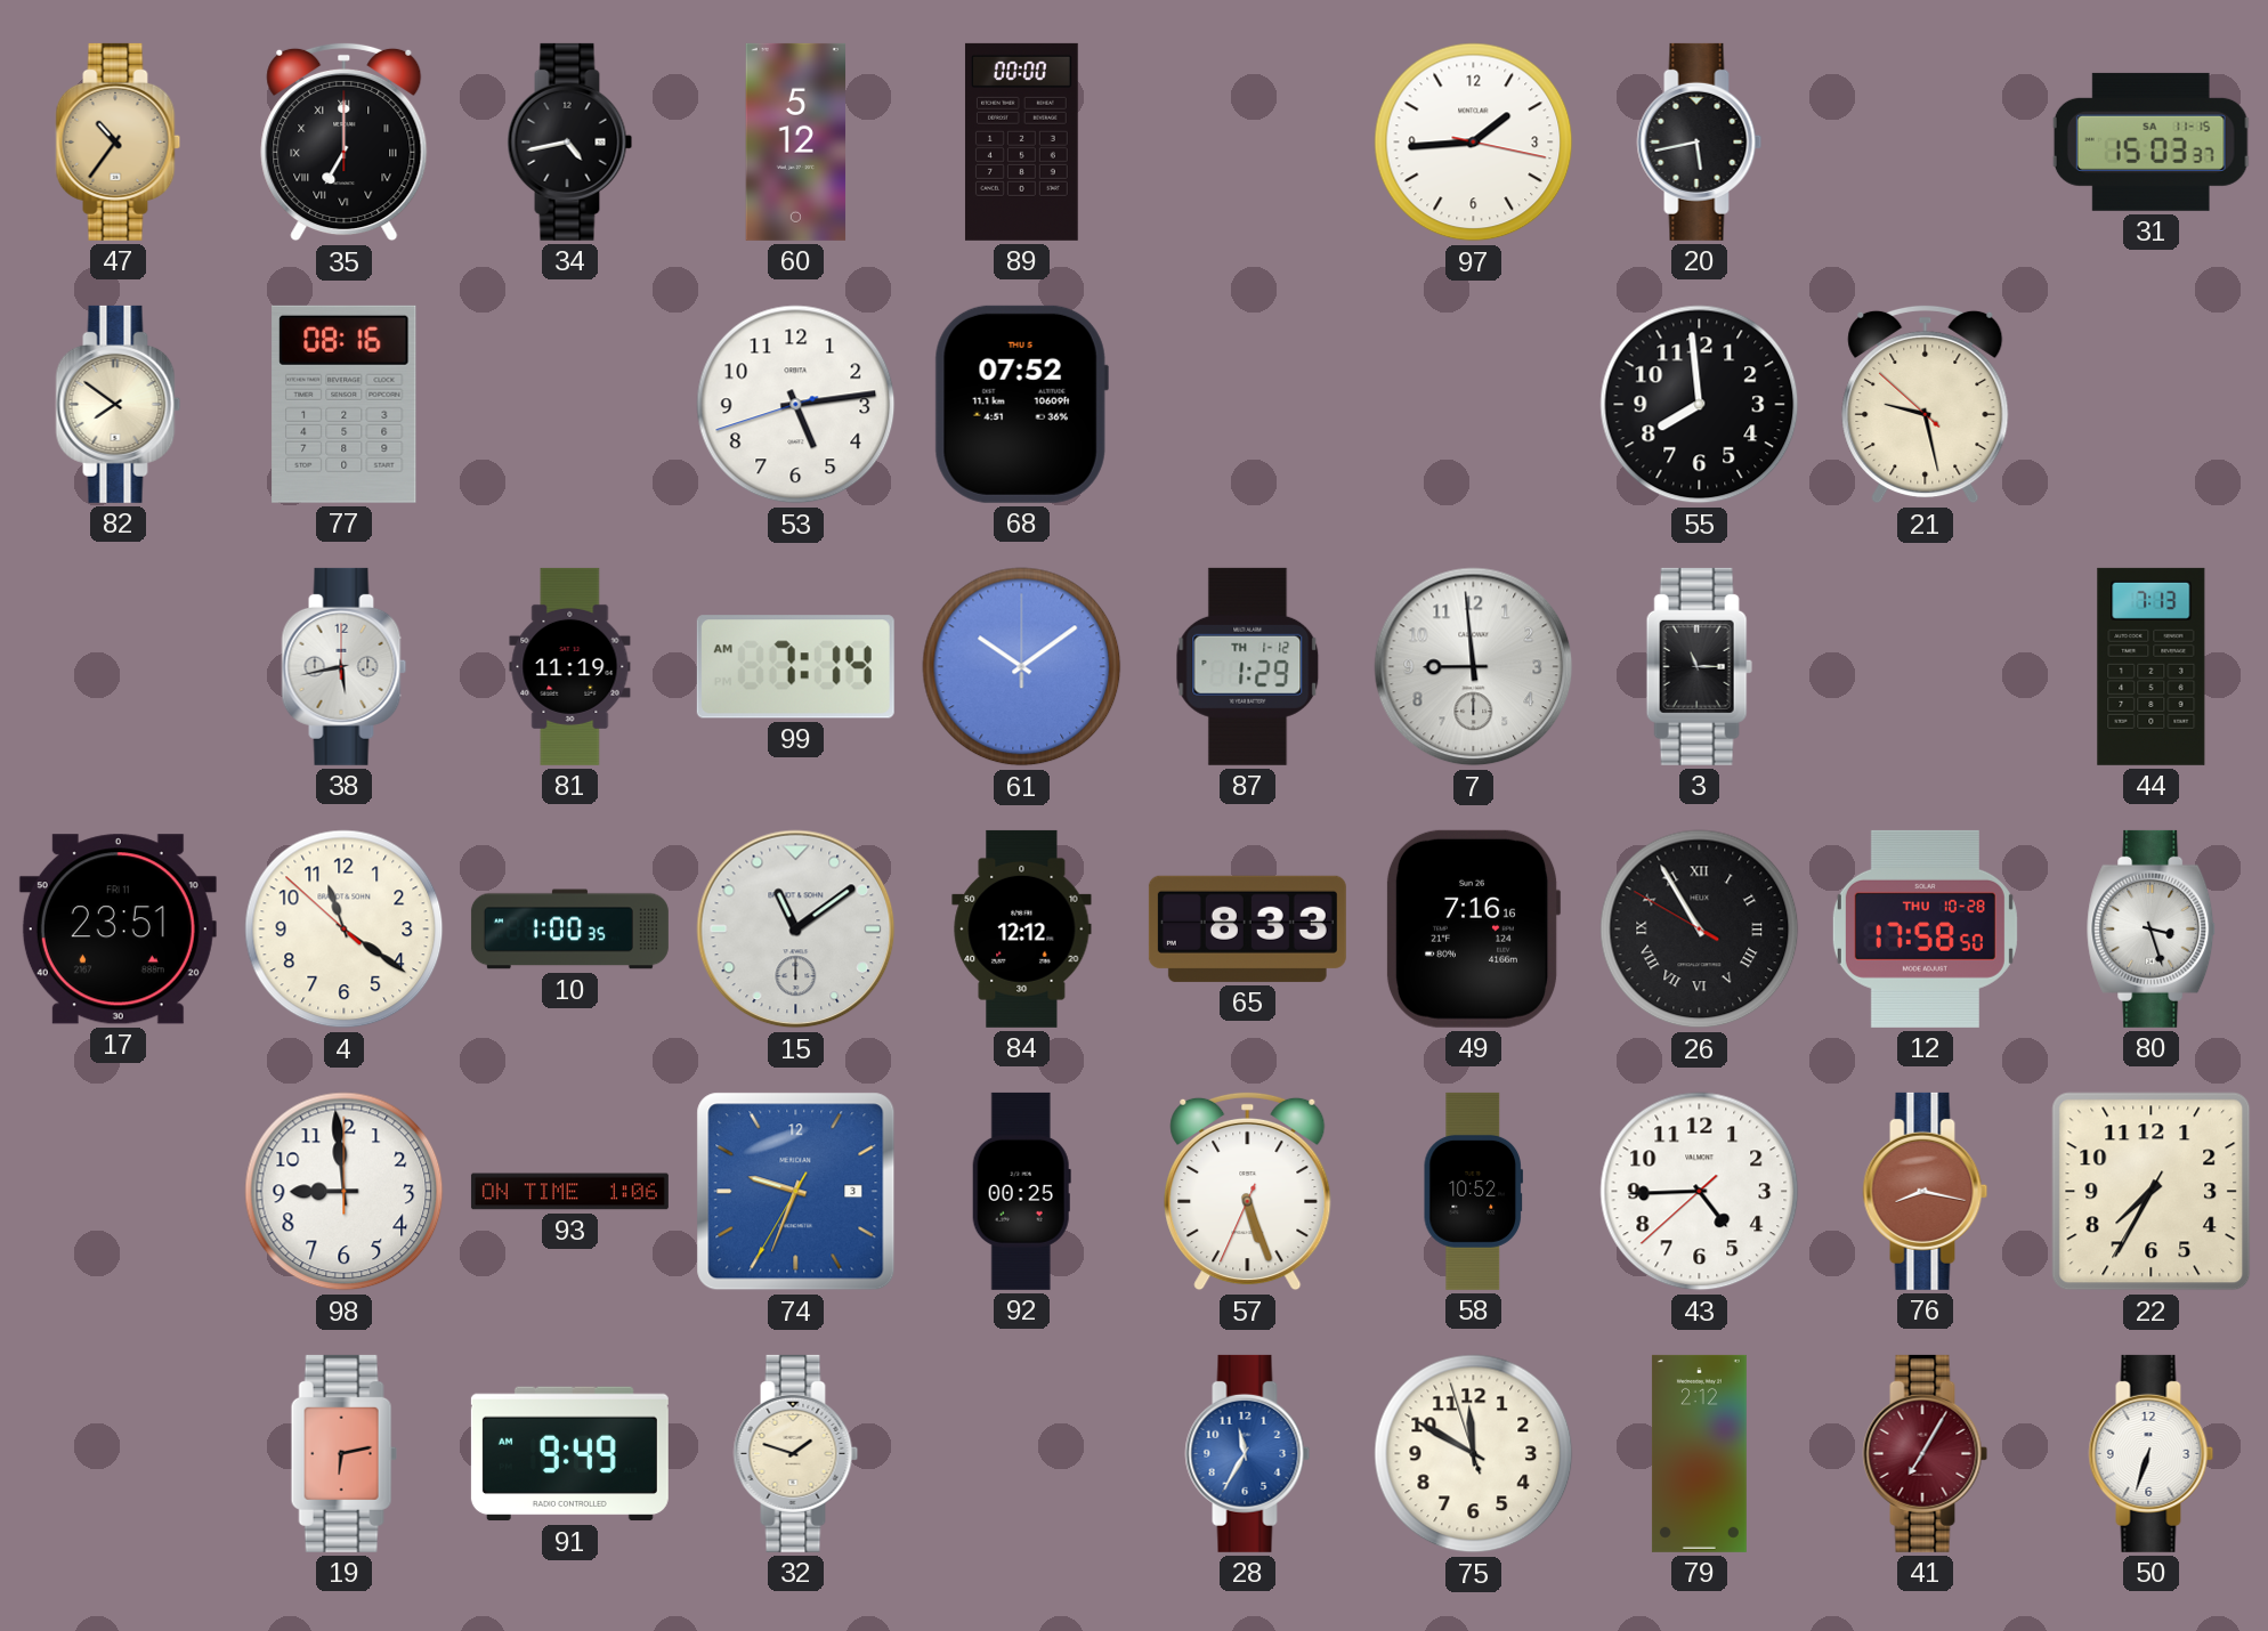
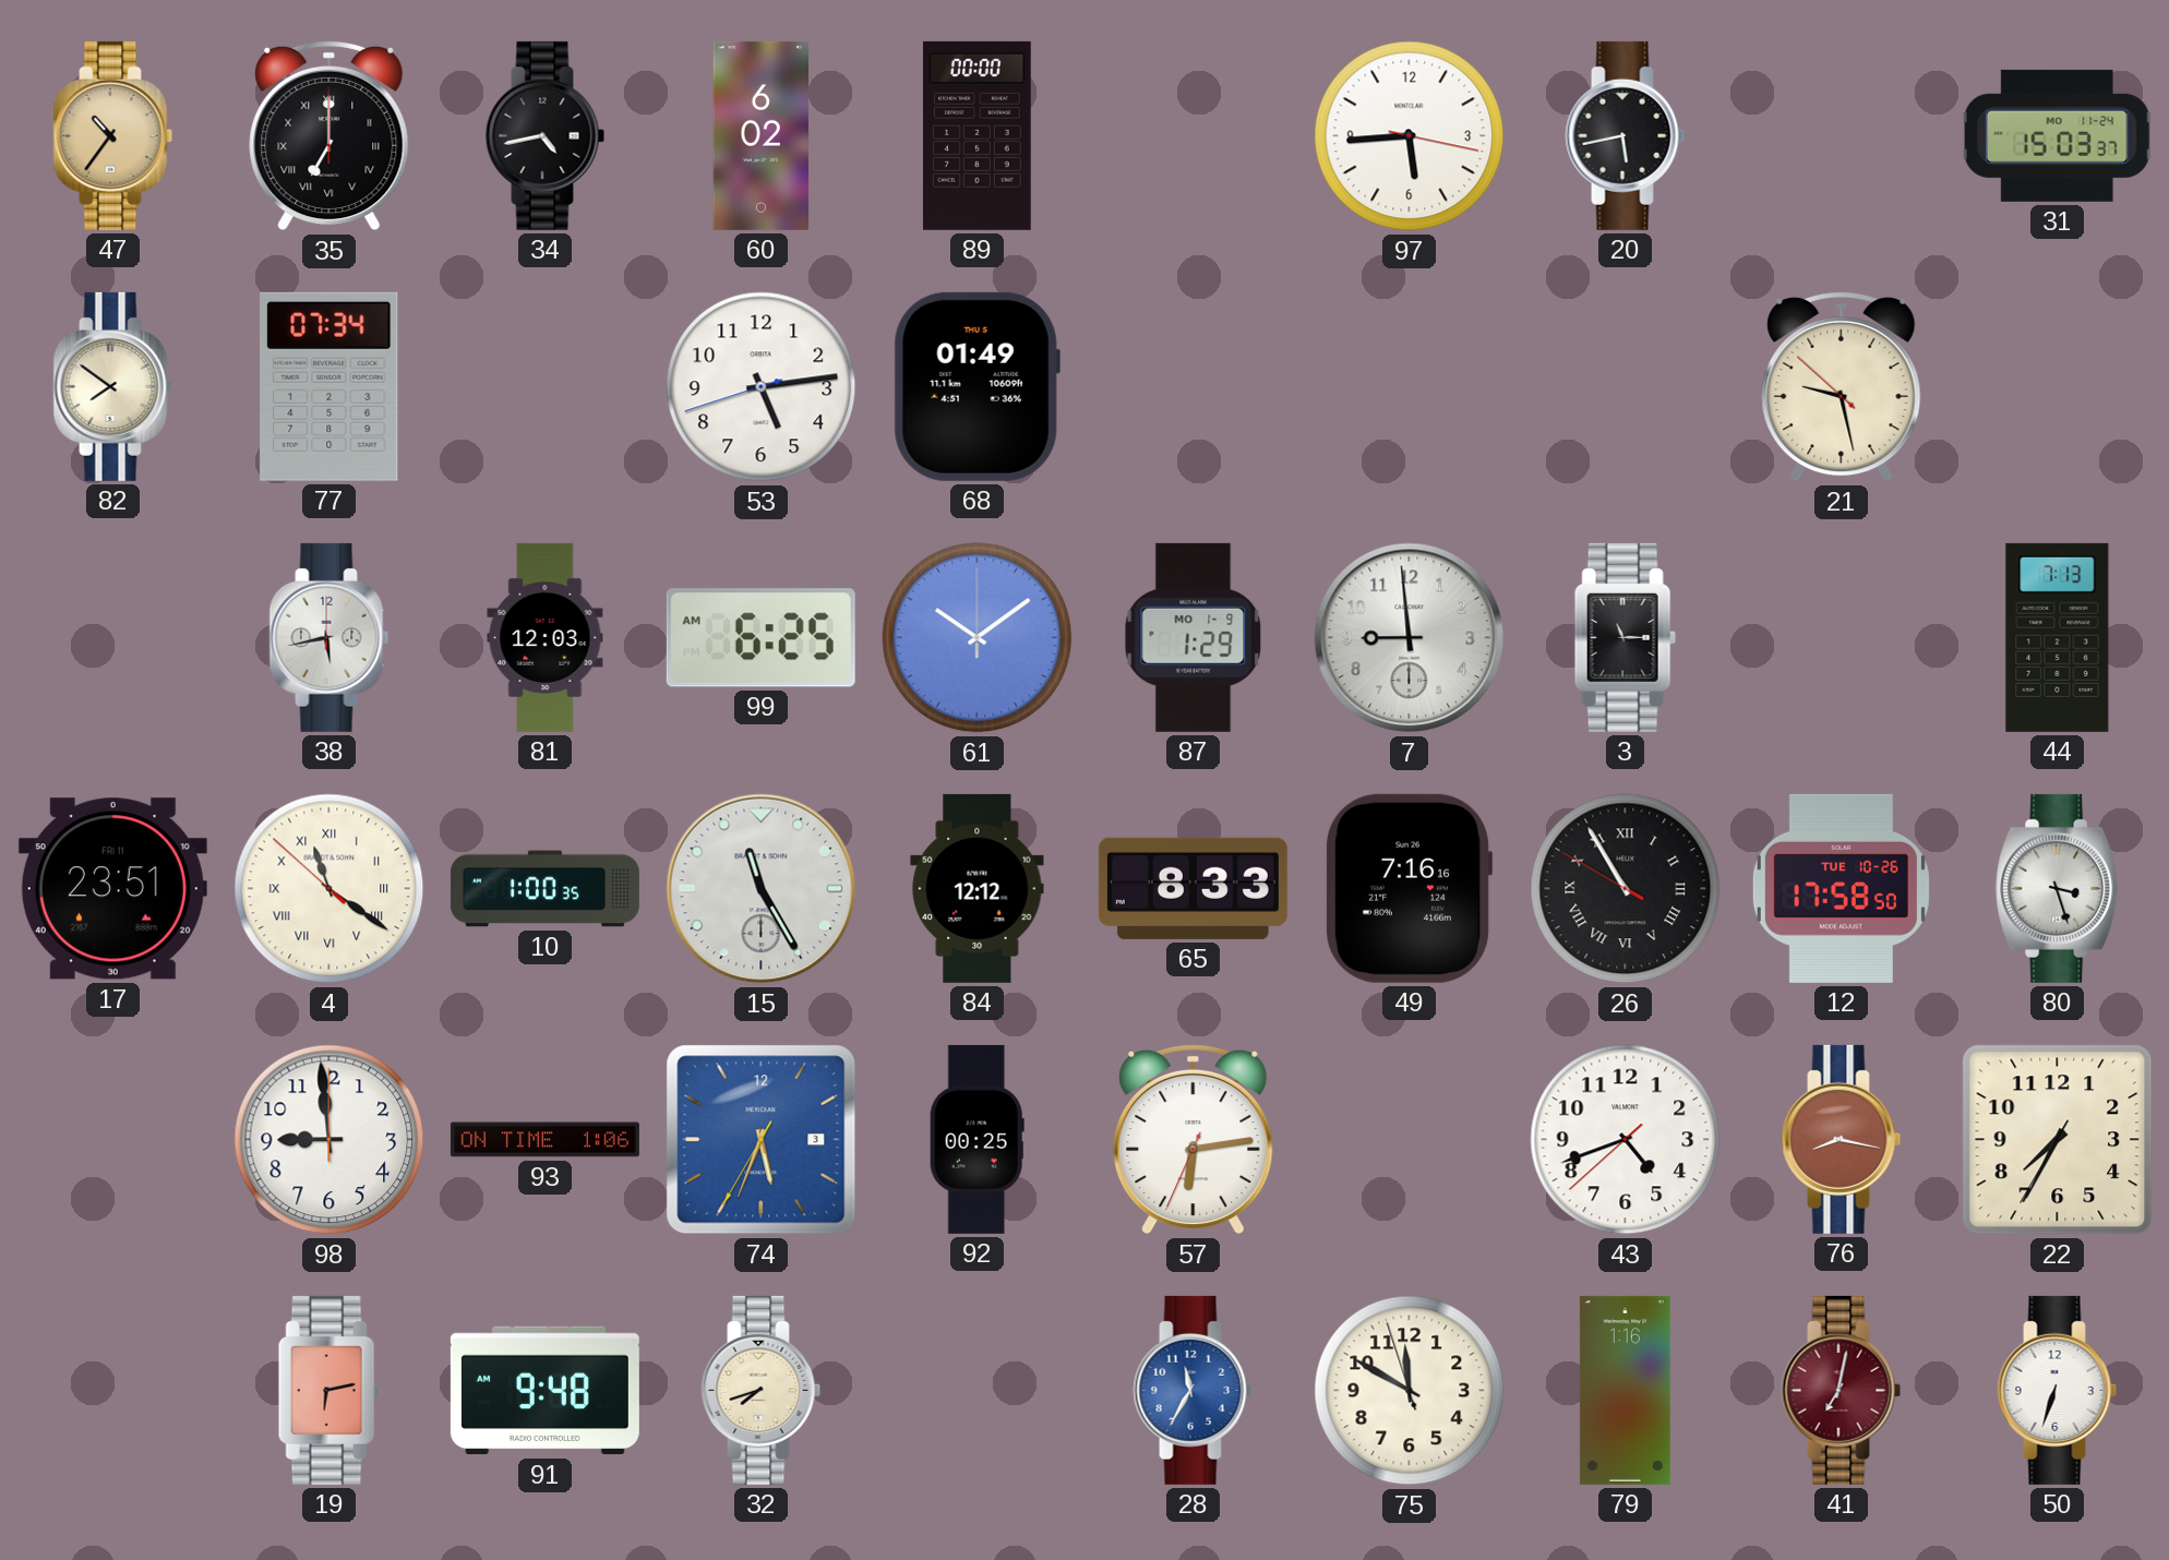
60: 5:12 -> 6:02
97: 1:44 -> 5:44
31 date: SA 11-15 -> MO 11-24
77: 08:16 -> 07:34
68: 07:52 -> 01:49
55: 7:59 -> none
81: 11:19 -> 12:03
99: 7:14 -> 6:25
87 date: TH 1-12 -> MO 1-9
4 numerals: Arabic -> Roman
15: 11:09 -> 11:25
12 date: THU 10-28 -> TUE 10-26
74: 9:33 -> 5:33
57: 5:26 -> 6:13
58: 10:52 -> none
43: 4:44 -> 4:41
91: 9:49 -> 9:48
32: 1:48 -> 7:42
79: 2:12 -> 1:16
41: 7:05 -> 7:02
